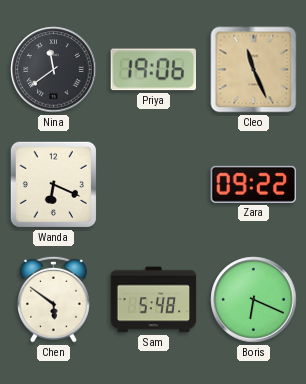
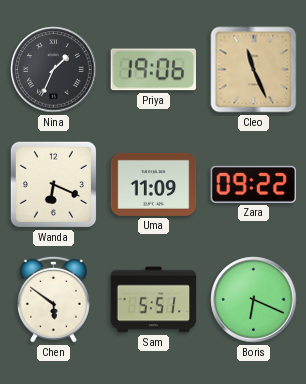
Nina: 11:39 -> 1:34
Uma: none -> 11:09
Sam: 5:48 -> 5:51
